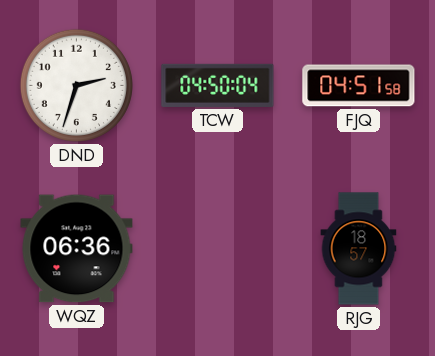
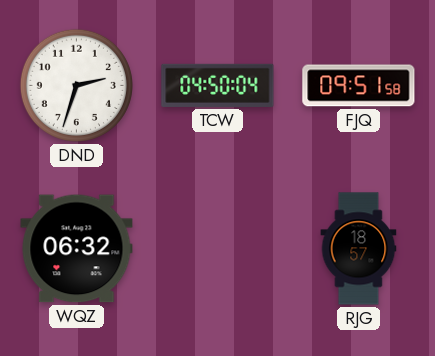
FJQ: 04:51 -> 09:51
WQZ: 06:36 -> 06:32
